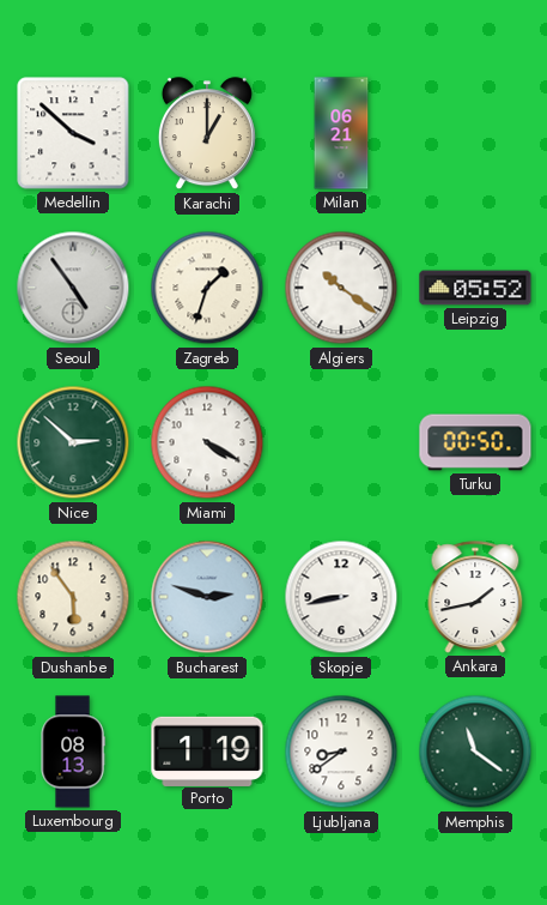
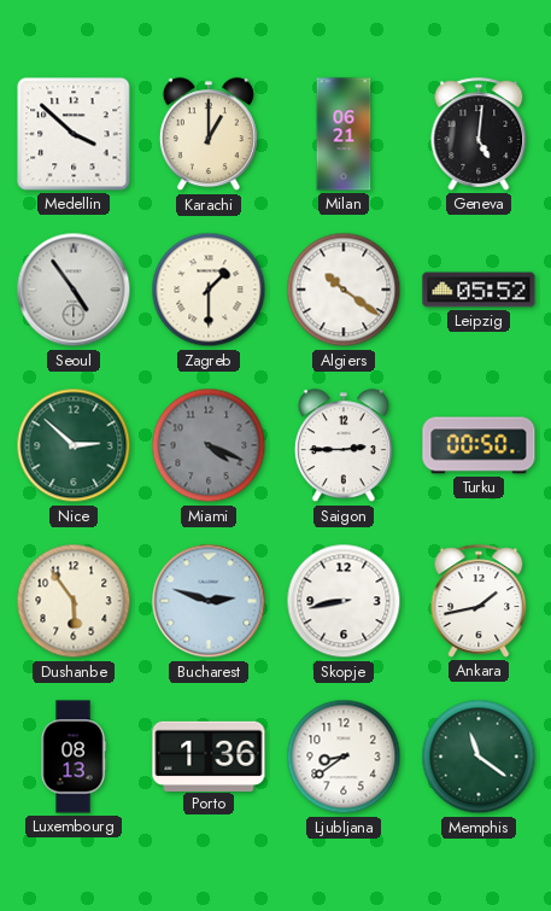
Geneva: none -> 5:01
Zagreb: 1:33 -> 1:30
Miami: 4:20 -> 4:19
Miami dial: white -> grey
Saigon: none -> 2:45
Porto: 1:19 -> 1:36
